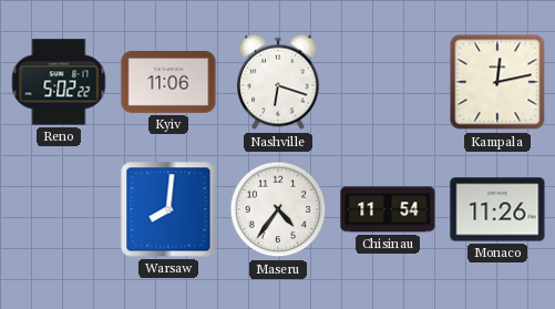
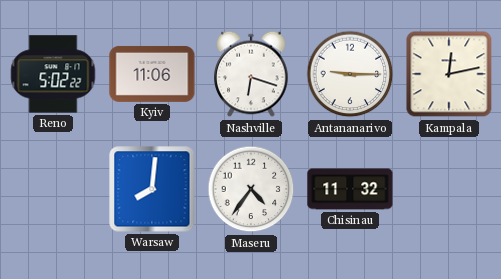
Antananarivo: none -> 9:15
Chisinau: 11:54 -> 11:32
Monaco: 11:26 -> none
